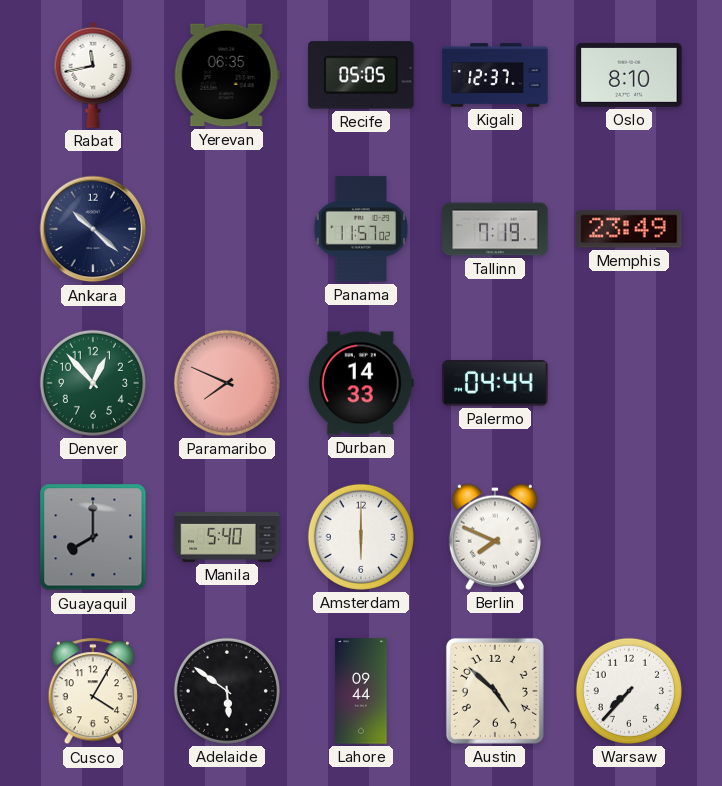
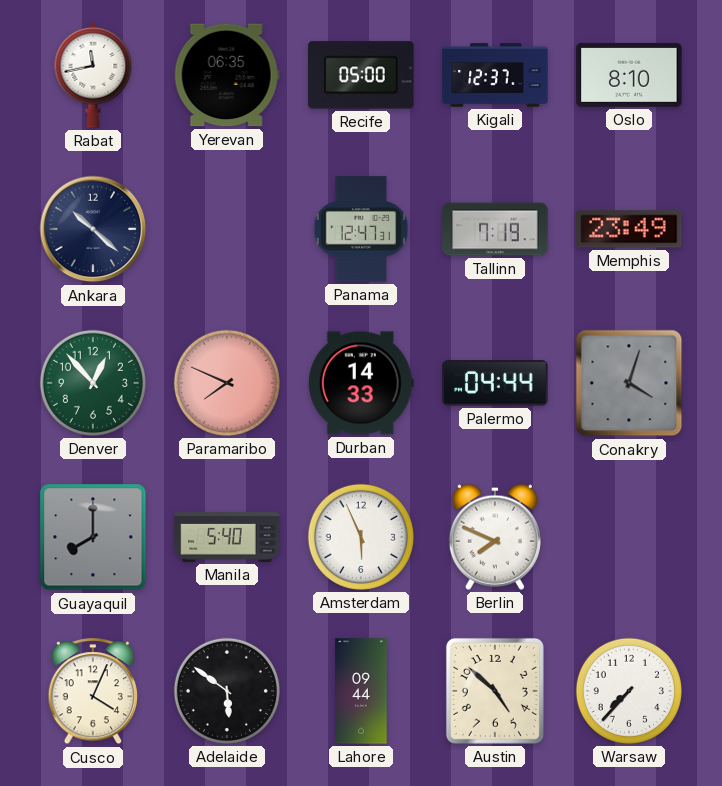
Recife: 05:05 -> 05:00
Panama: 11:57 -> 12:47
Conakry: none -> 4:03
Amsterdam: 6:00 -> 5:56
Cusco: 4:05 -> 4:04
